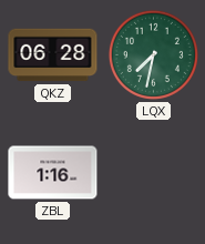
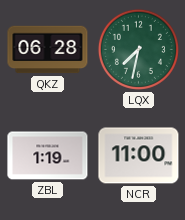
ZBL: 1:16 -> 1:19
NCR: none -> 11:00
